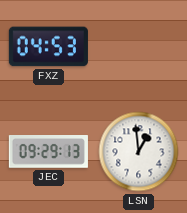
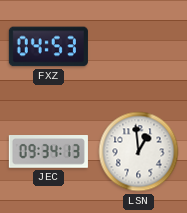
JEC: 09:29 -> 09:34
